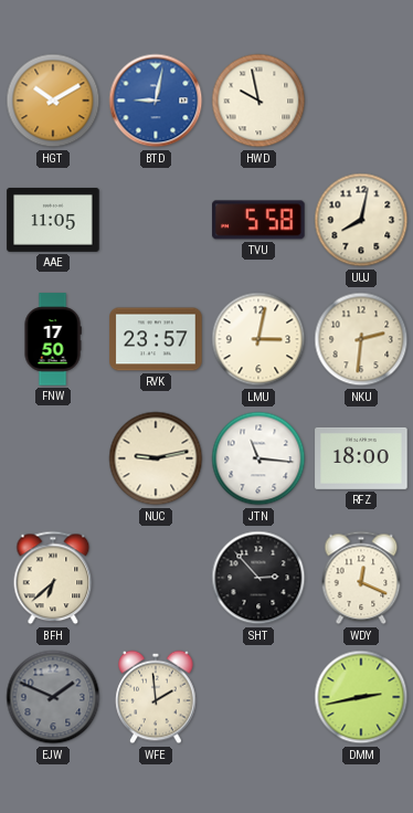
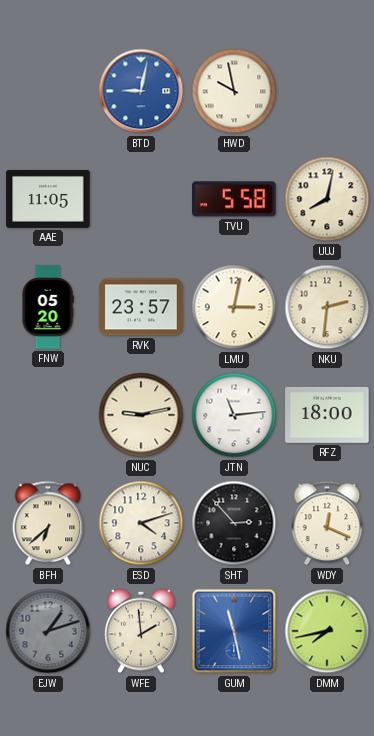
HGT: 10:10 -> none
FNW: 17:50 -> 05:20
JTN: 11:16 -> 11:14
ESD: none -> 4:12
EJW: 1:49 -> 1:12
GUM: none -> 11:28
DMM: 2:43 -> 7:43
